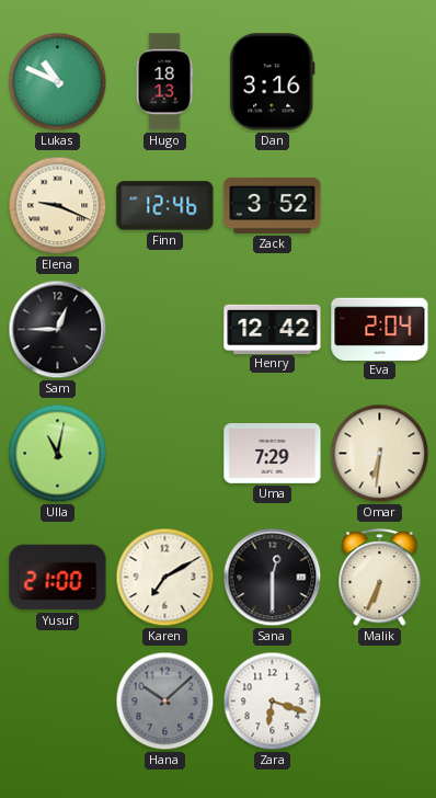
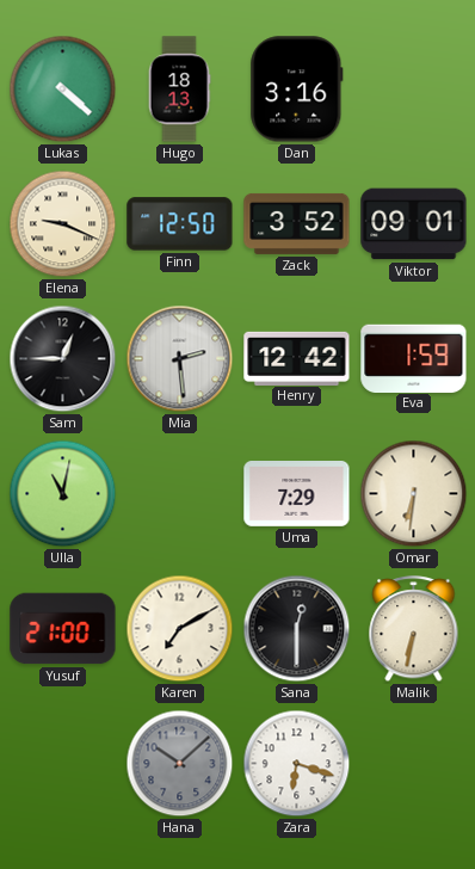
Lukas: 10:49 -> 4:22
Finn: 12:46 -> 12:50
Viktor: none -> 09:01
Mia: none -> 2:29
Eva: 2:04 -> 1:59
Malik: 6:34 -> 6:32
